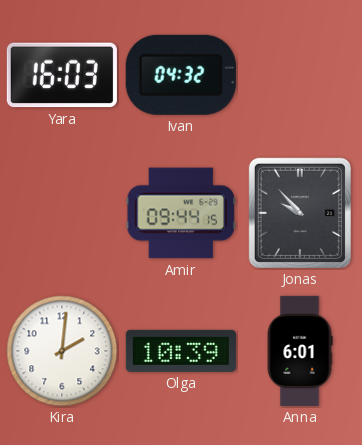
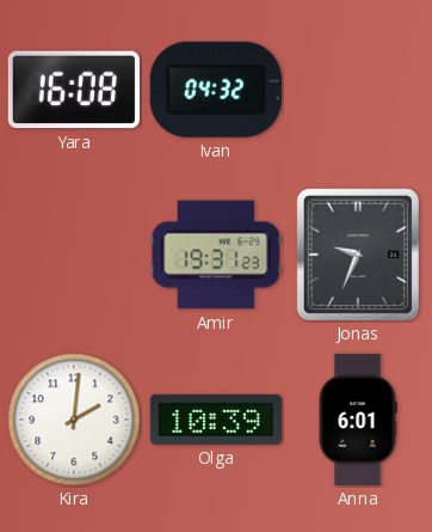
Yara: 16:03 -> 16:08
Amir: 09:44 -> 19:31
Jonas: 9:53 -> 9:34
